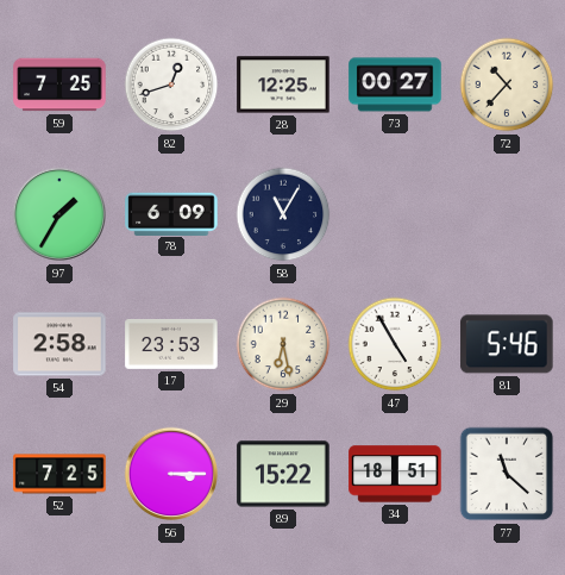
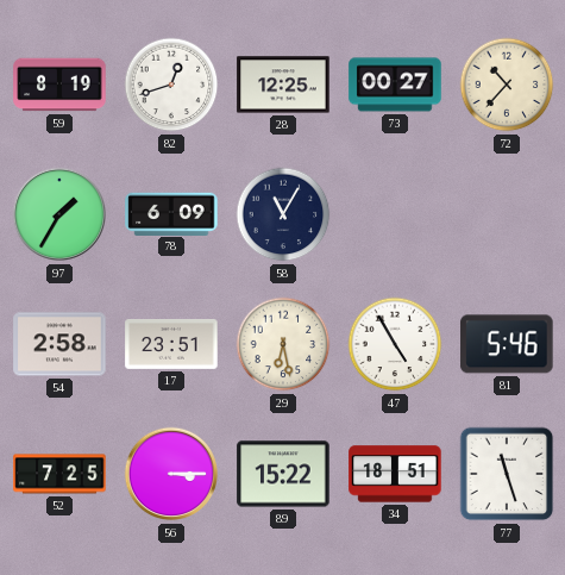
59: 7:25 -> 8:19
17: 23:53 -> 23:51
77: 11:22 -> 11:27
